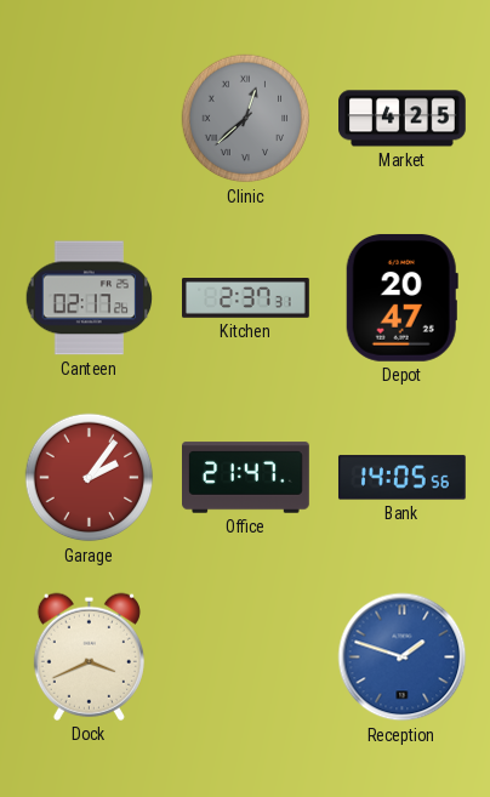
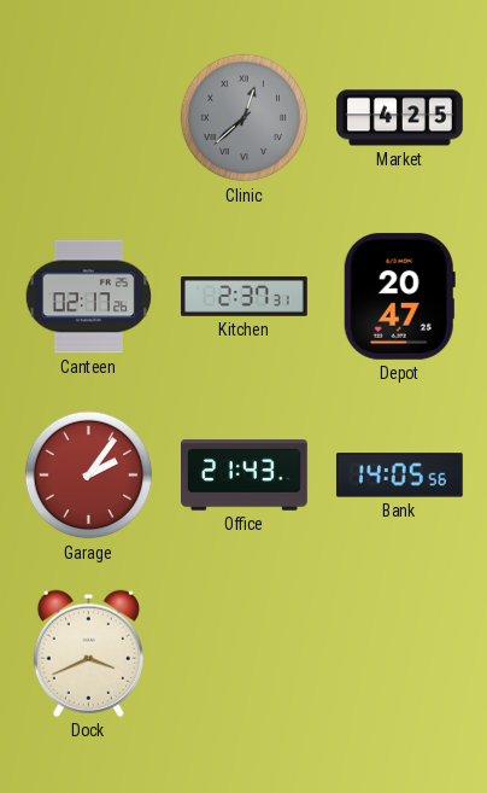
Office: 21:47 -> 21:43
Reception: 1:48 -> none
